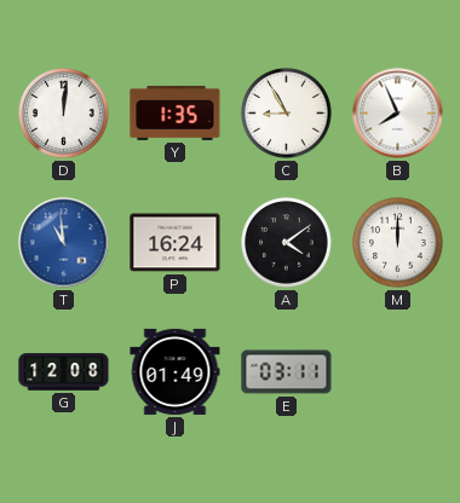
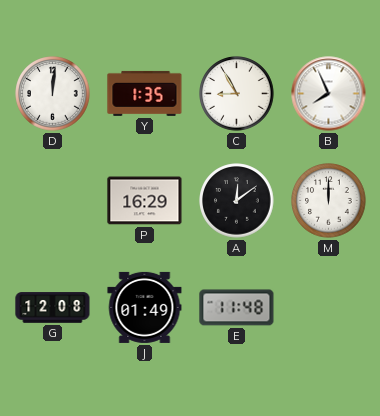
T: 10:59 -> none
P: 16:24 -> 16:29
A: 4:09 -> 12:09
E: 03:11 -> 11:48
